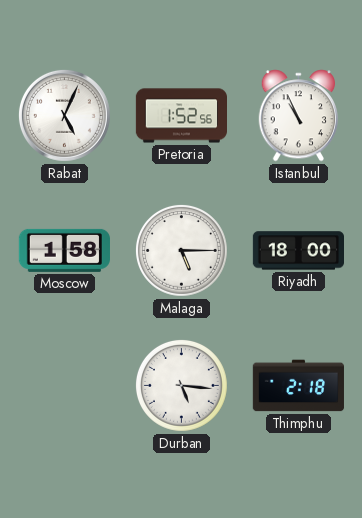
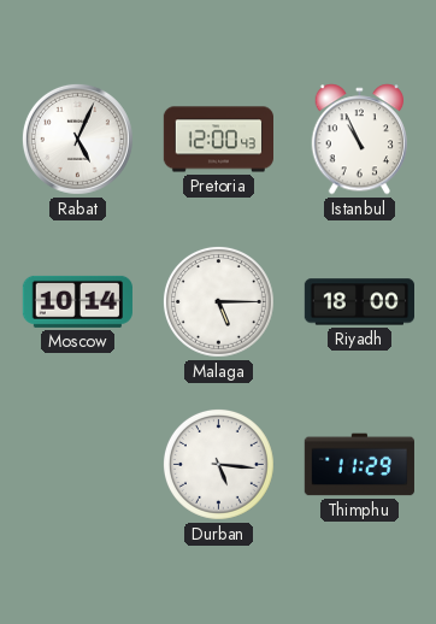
Pretoria: 1:52 -> 12:00
Moscow: 1:58 -> 10:14
Thimphu: 2:18 -> 11:29
